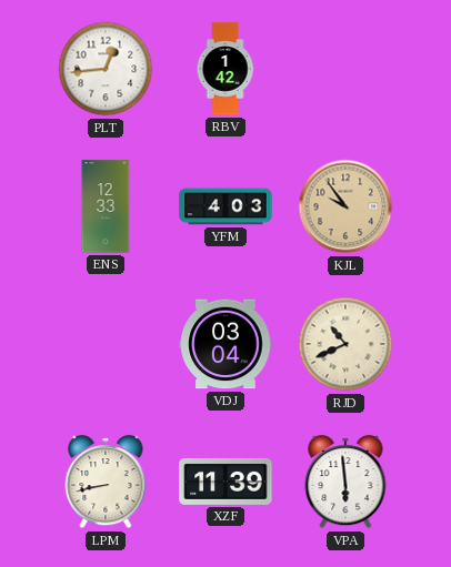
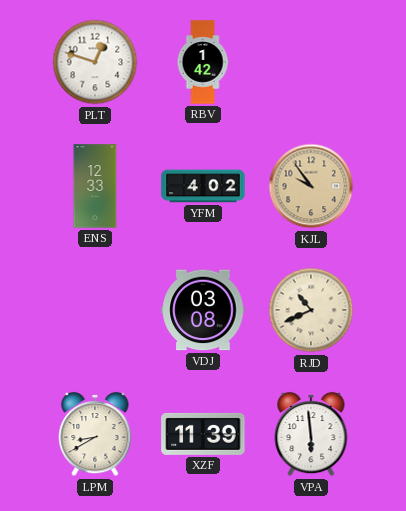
PLT: 12:44 -> 12:48
YFM: 4:03 -> 4:02
VDJ: 03:04 -> 03:08
LPM: 8:43 -> 8:40
